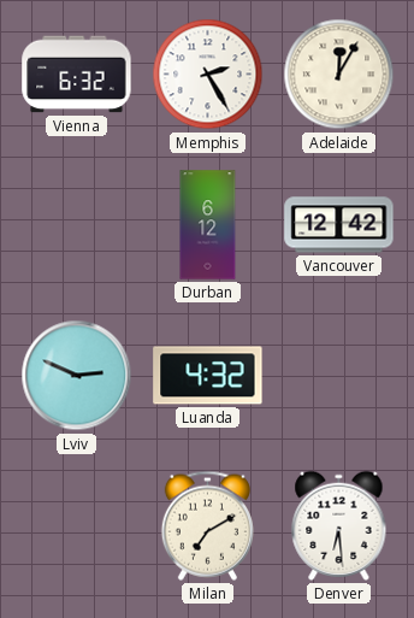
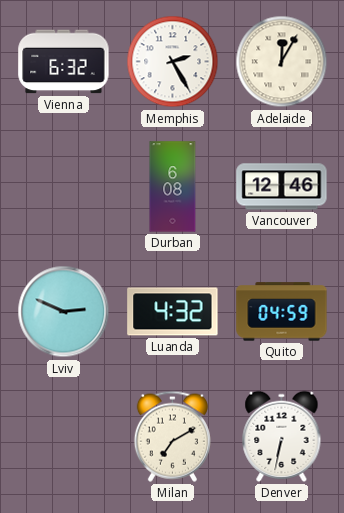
Durban: 6:12 -> 6:08
Vancouver: 12:42 -> 12:46
Quito: none -> 04:59
Denver: 6:29 -> 6:32
